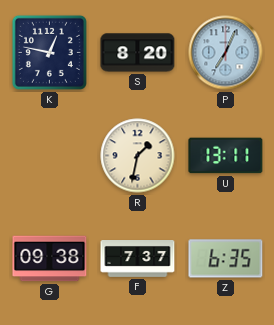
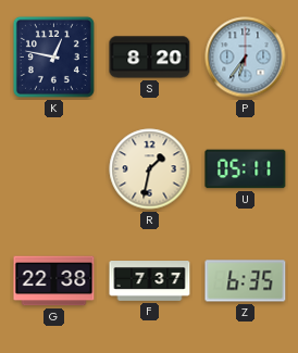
P: 7:04 -> 6:36
U: 13:11 -> 05:11
G: 09:38 -> 22:38
